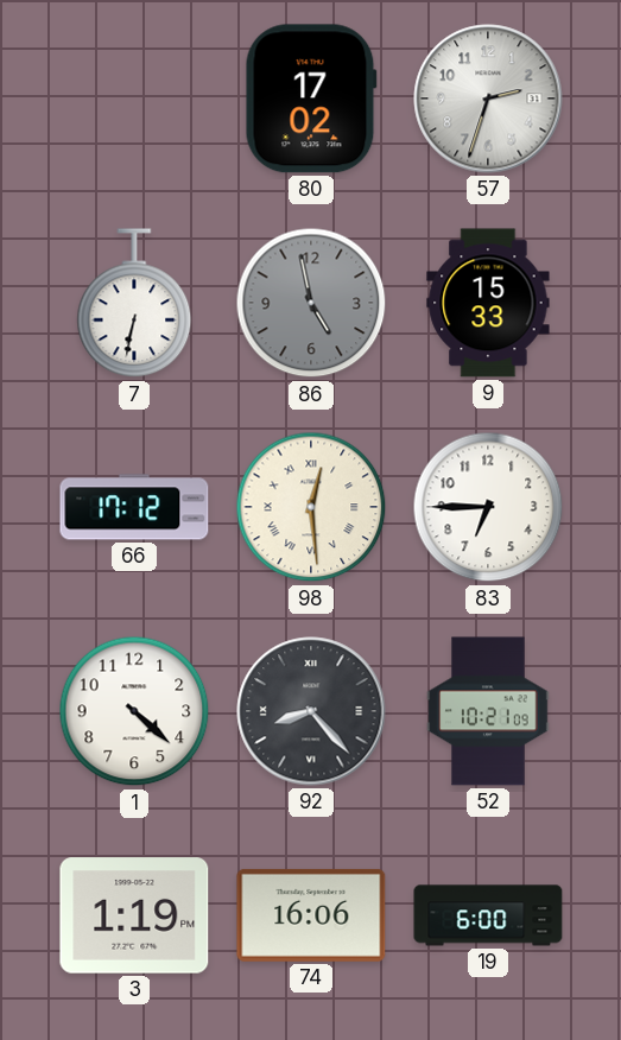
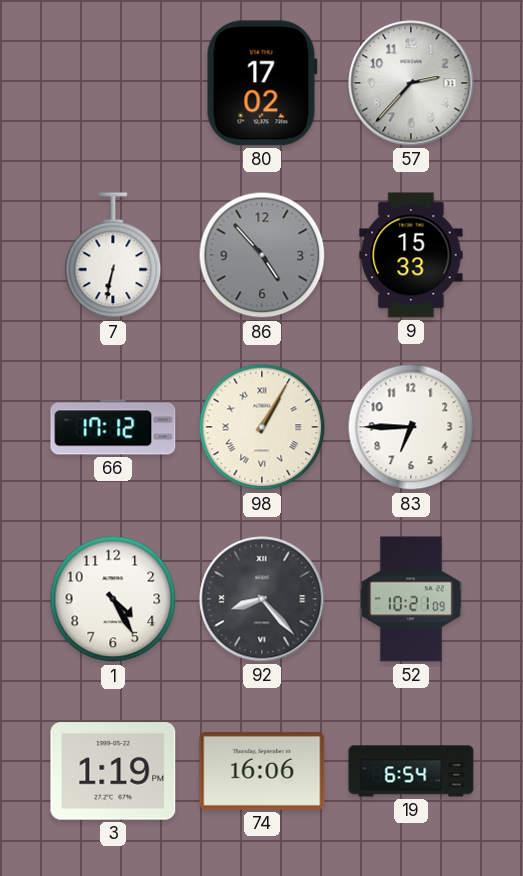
57: 2:33 -> 2:37
86: 4:58 -> 4:53
98: 12:29 -> 1:05
1: 4:22 -> 4:25
19: 6:00 -> 6:54
